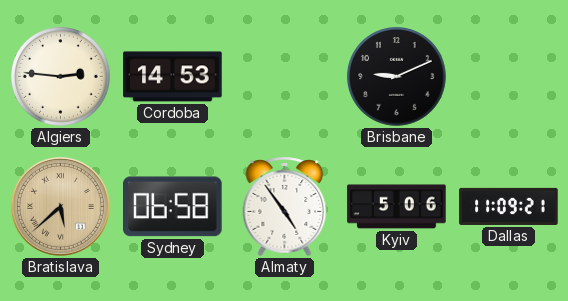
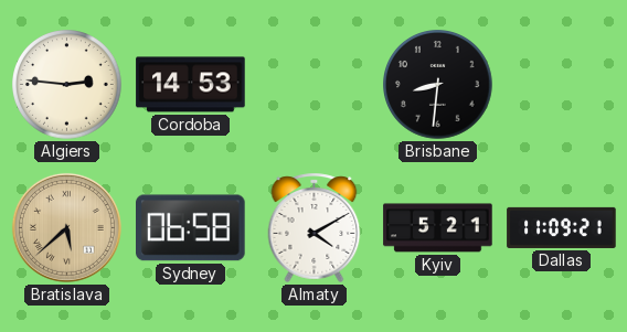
Brisbane: 9:11 -> 8:31
Almaty: 4:54 -> 4:10
Kyiv: 5:06 -> 5:21
